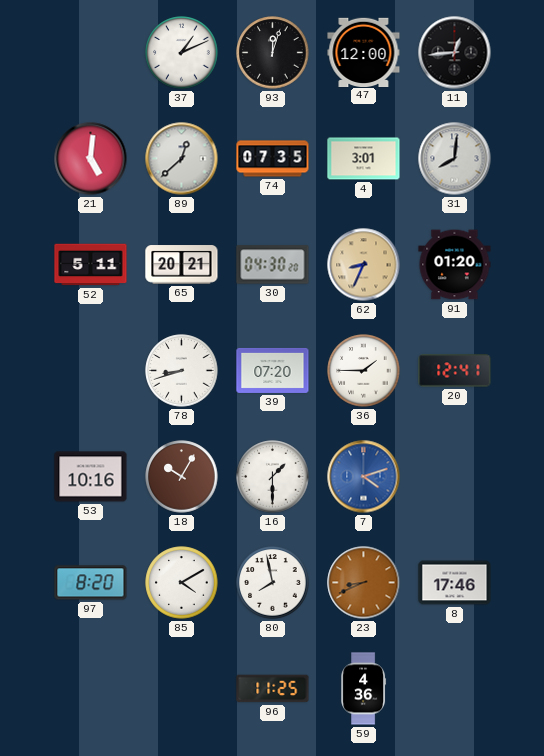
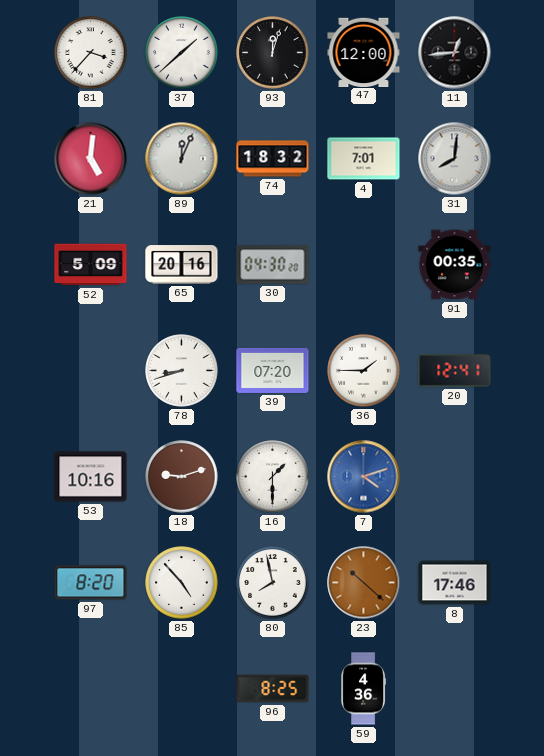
81: none -> 3:37
37: 1:11 -> 1:38
89: 12:38 -> 12:04
74: 07:35 -> 18:32
4: 3:01 -> 7:01
52: 5:11 -> 5:09
65: 20:21 -> 20:16
62: 8:34 -> none
91: 01:20 -> 00:35
18: 10:05 -> 9:12
85: 4:10 -> 4:53
23: 8:41 -> 10:22
96: 11:25 -> 8:25
